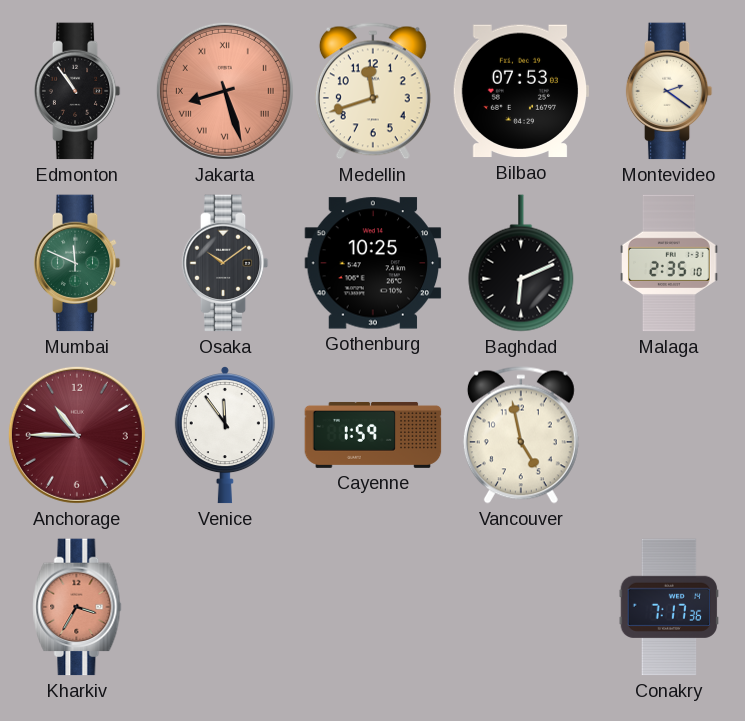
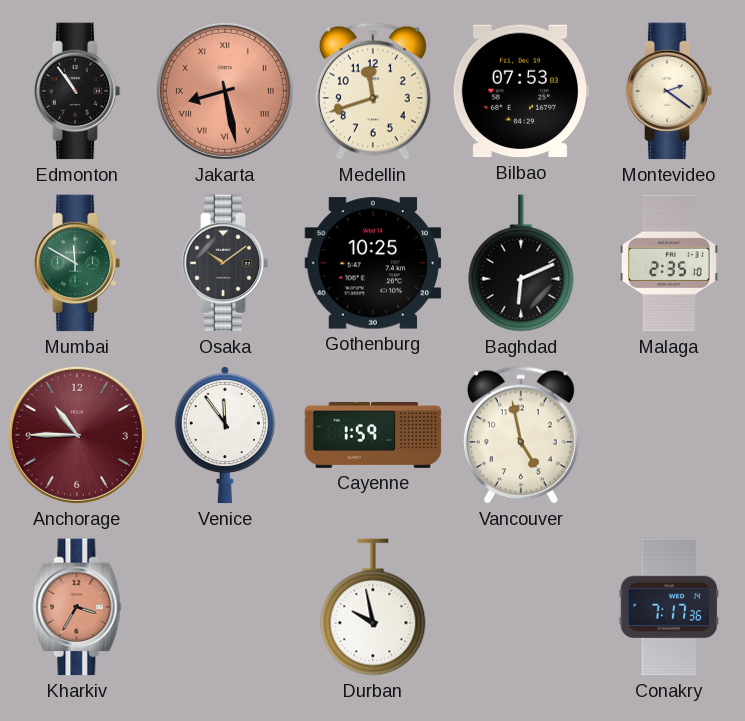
Jakarta: 8:27 -> 8:28
Mumbai: 11:49 -> 11:50
Durban: none -> 9:58
